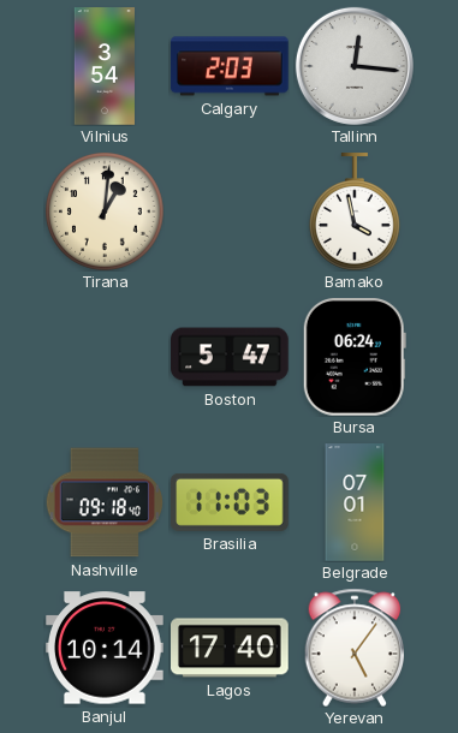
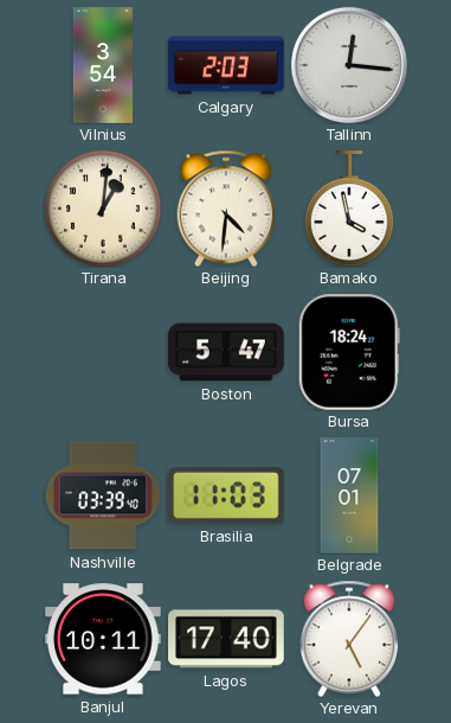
Beijing: none -> 4:31
Bursa: 06:24 -> 18:24
Nashville: 09:18 -> 03:39
Banjul: 10:14 -> 10:11
